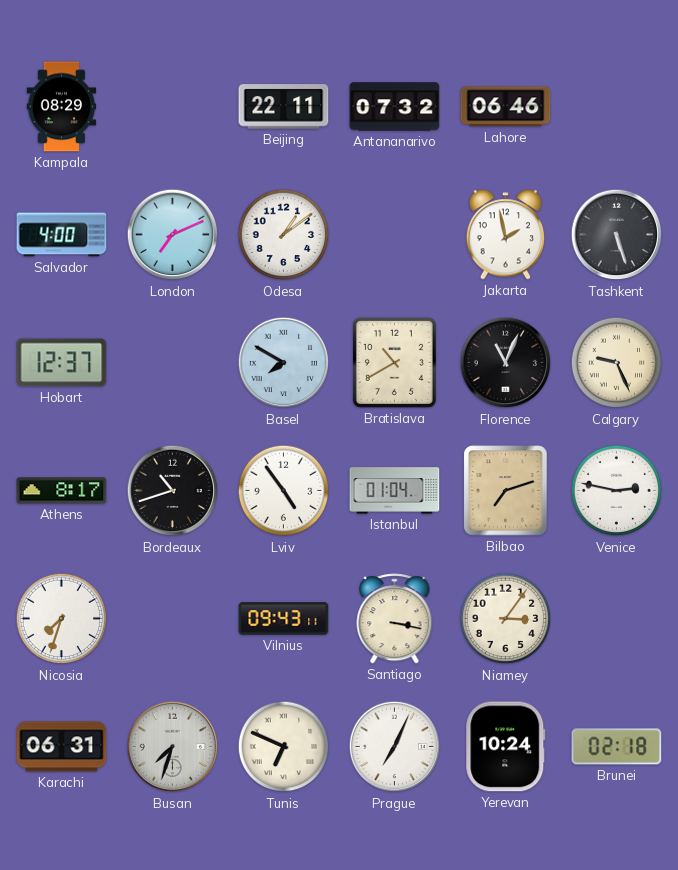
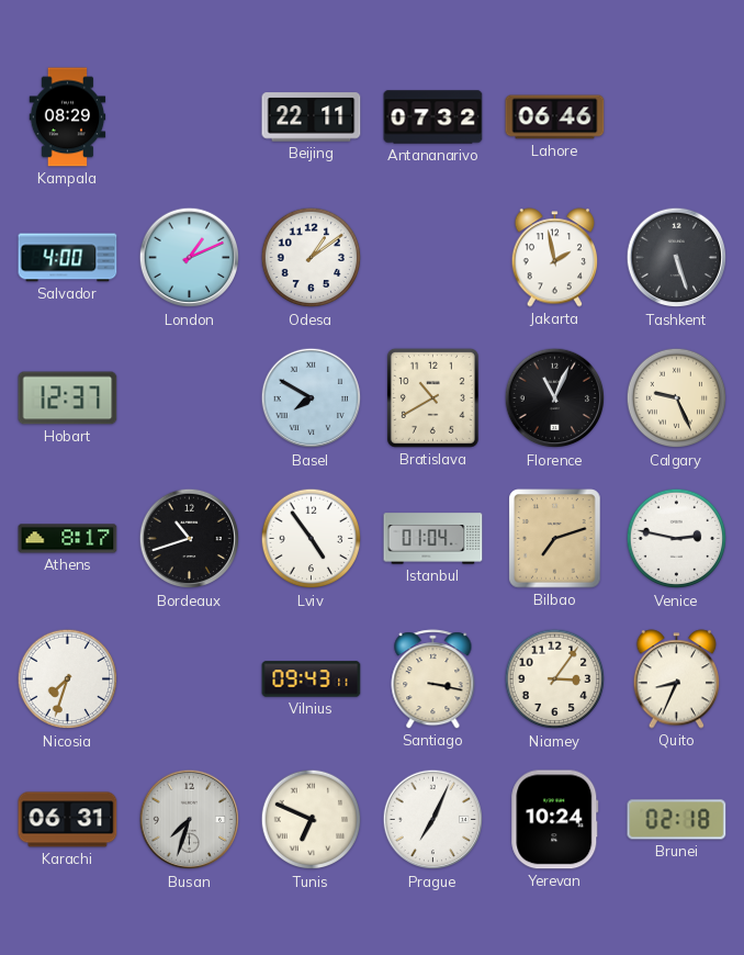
London: 7:11 -> 1:11
Quito: none -> 8:34
